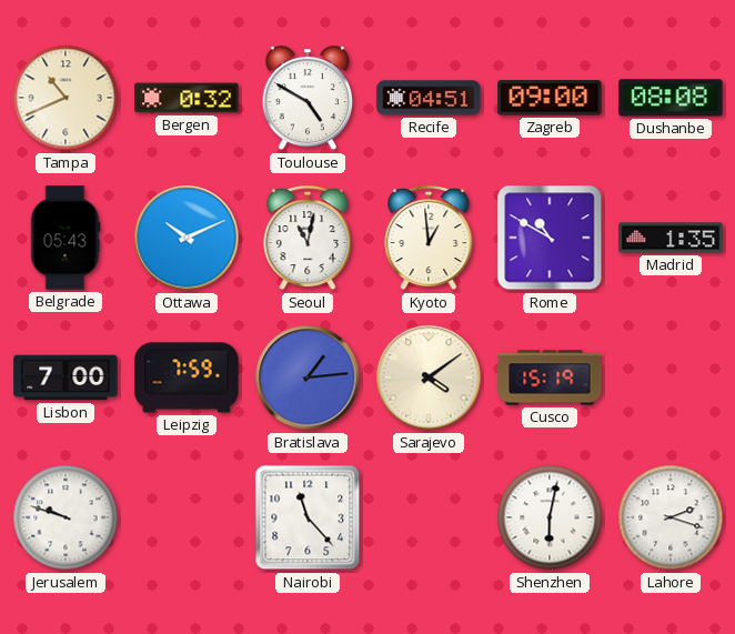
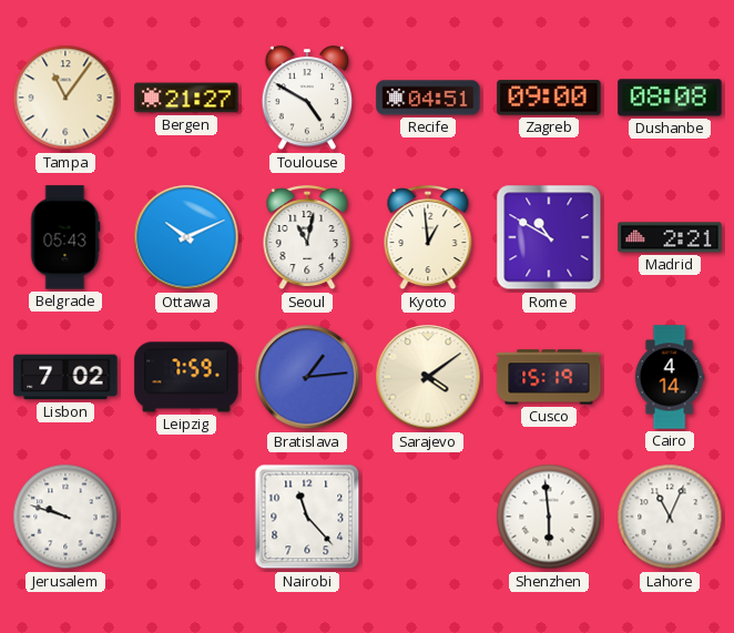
Tampa: 10:41 -> 11:06
Bergen: 0:32 -> 21:27
Madrid: 1:35 -> 2:21
Lisbon: 7:00 -> 7:02
Cairo: none -> 4:14
Shenzhen: 6:02 -> 5:59
Lahore: 2:18 -> 11:04
